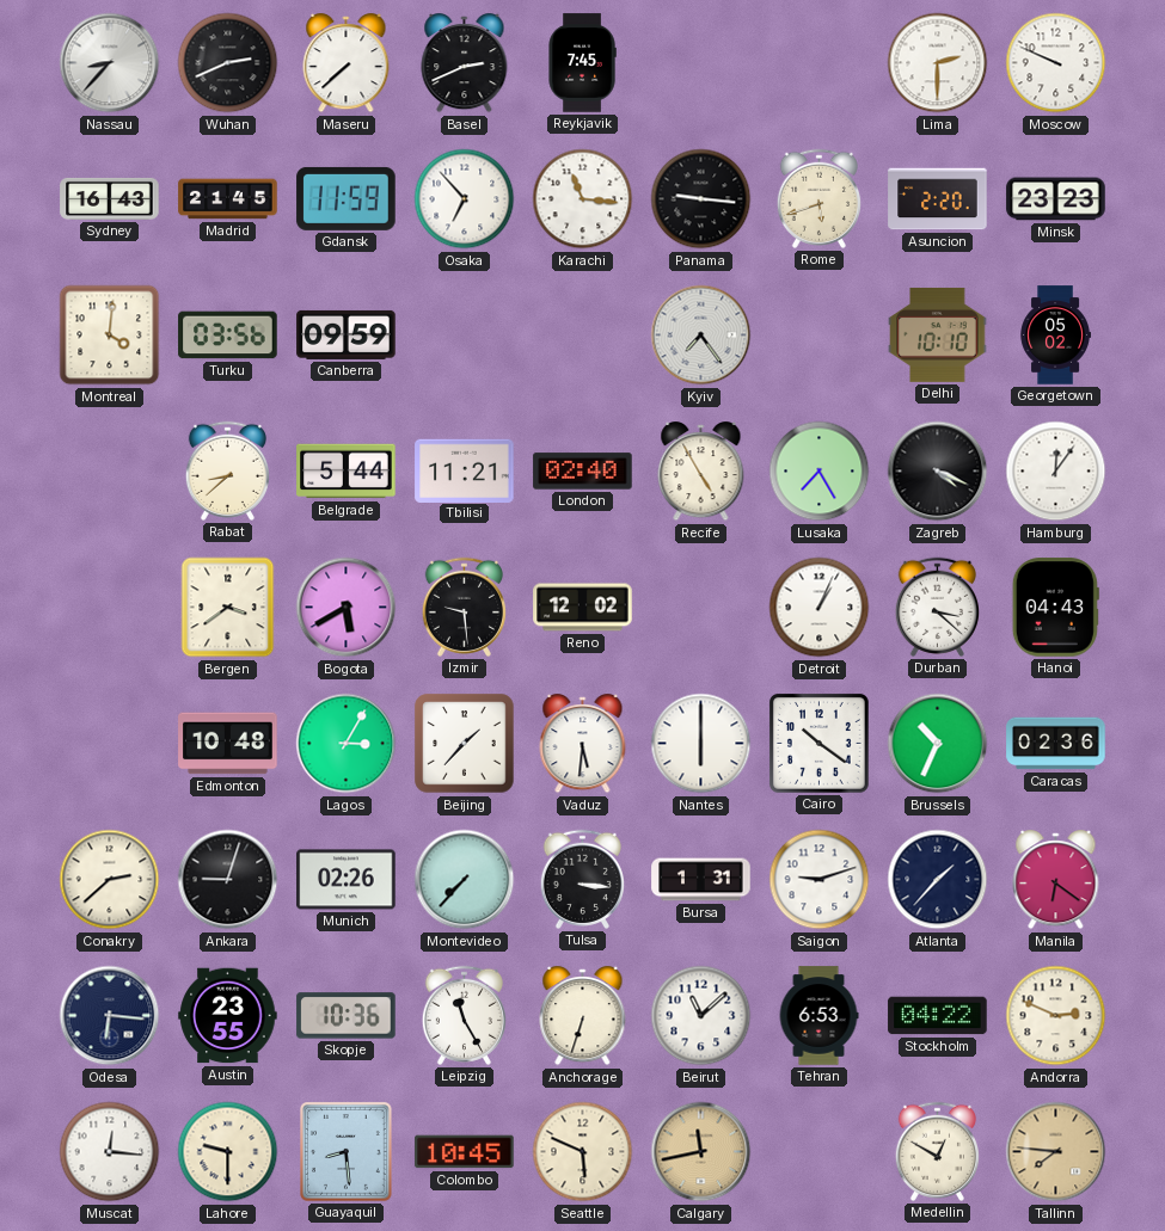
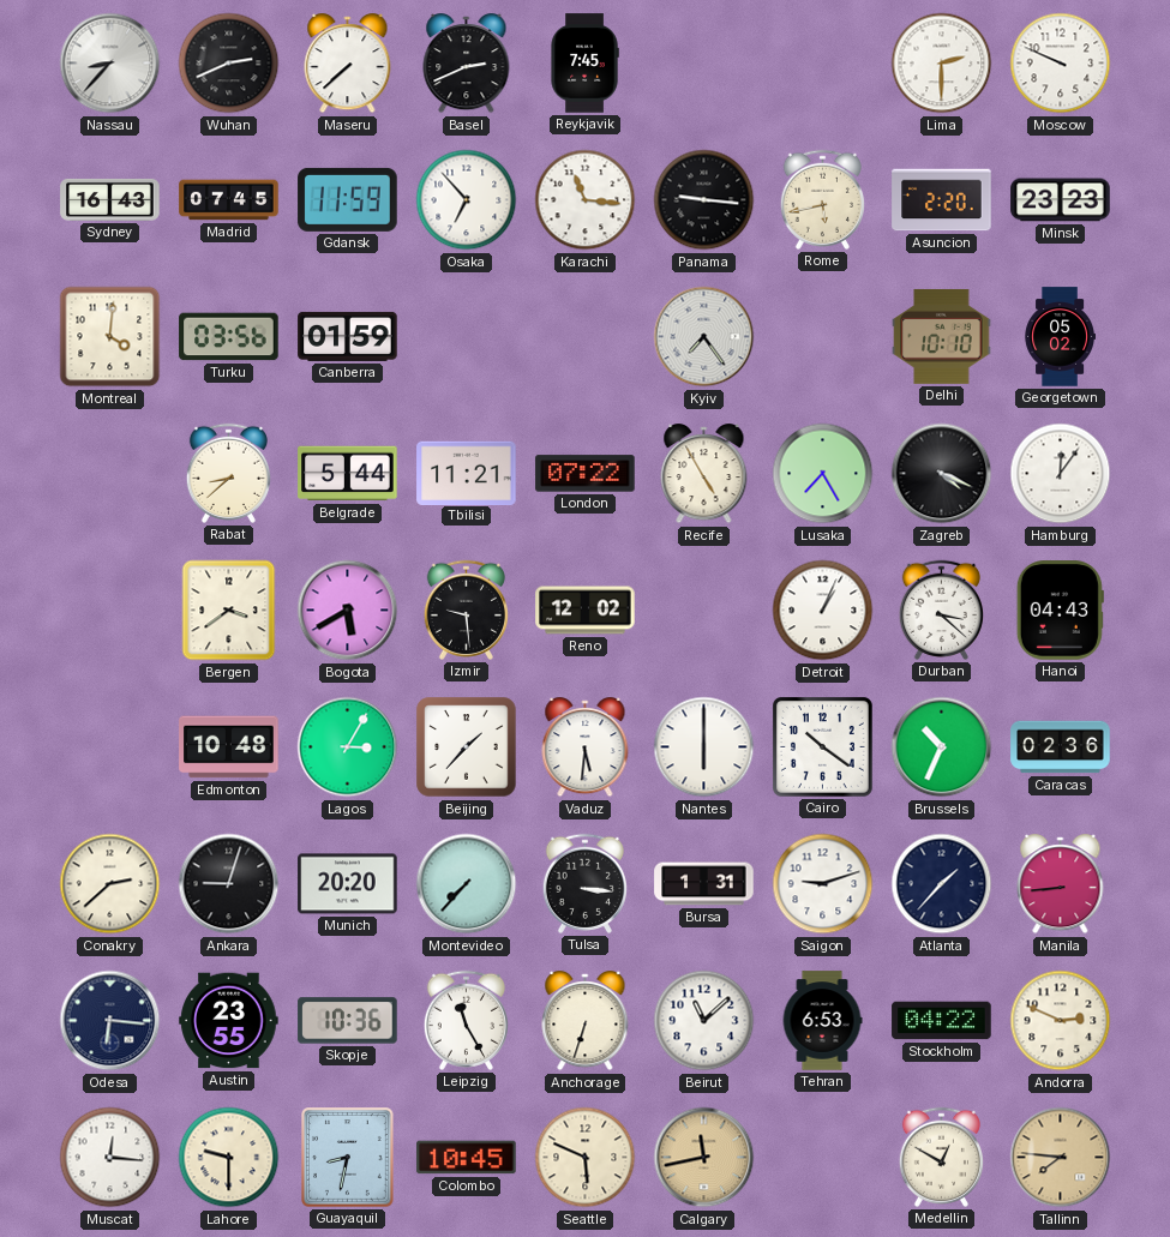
Madrid: 21:45 -> 07:45
Rome: 5:42 -> 5:43
Canberra: 09:59 -> 01:59
London: 02:40 -> 07:22
Munich: 02:26 -> 20:20
Manila: 6:21 -> 8:44
Guayaquil: 8:29 -> 8:32
